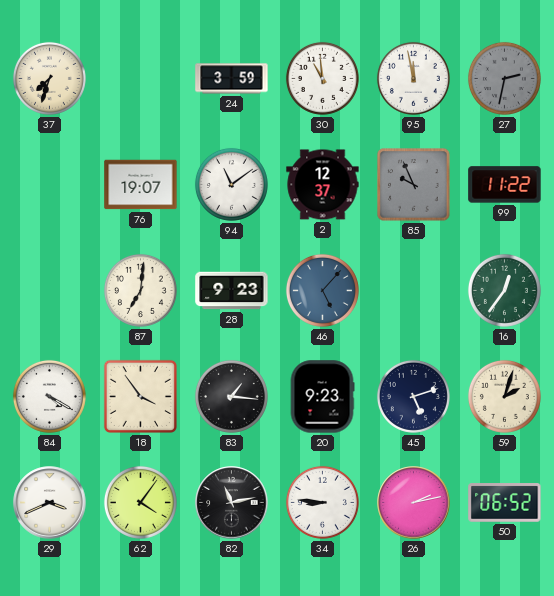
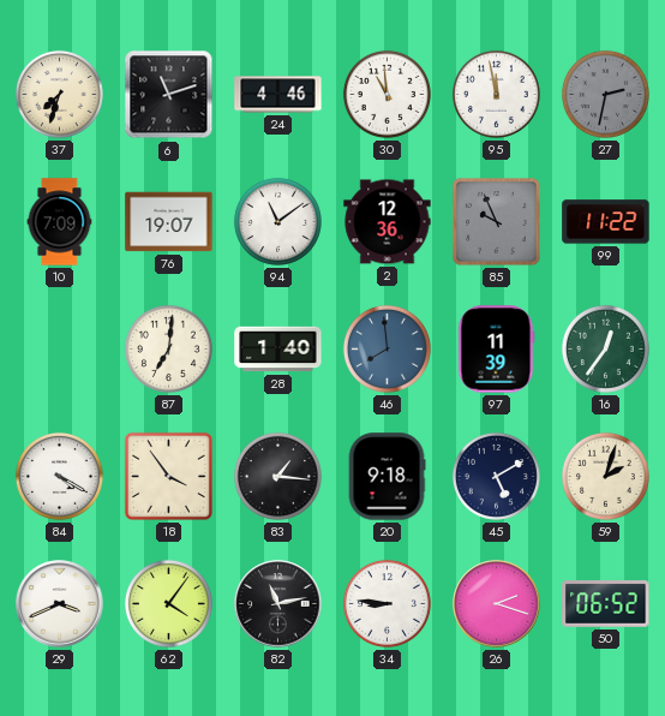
6: none -> 11:12
24: 3:59 -> 4:46
10: none -> 7:09
2: 12:37 -> 12:36
28: 9:23 -> 1:40
46: 5:07 -> 7:59
97: none -> 11:39
20: 9:23 -> 9:18
45: 5:12 -> 5:10
26: 2:13 -> 2:18
